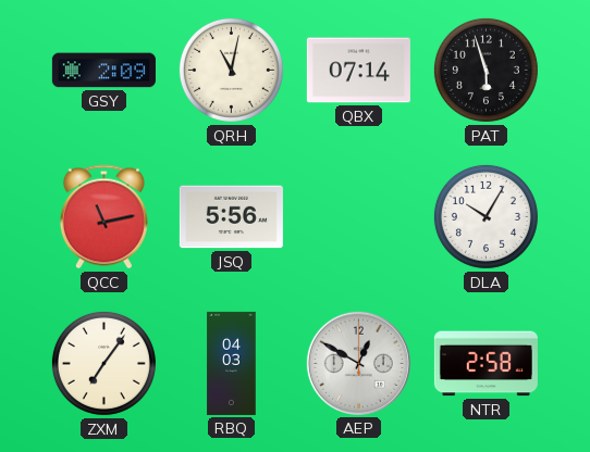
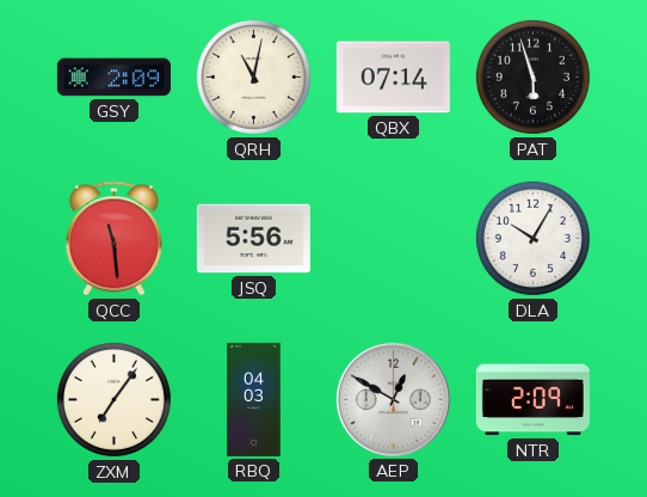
QCC: 11:13 -> 11:29
NTR: 2:58 -> 2:09
